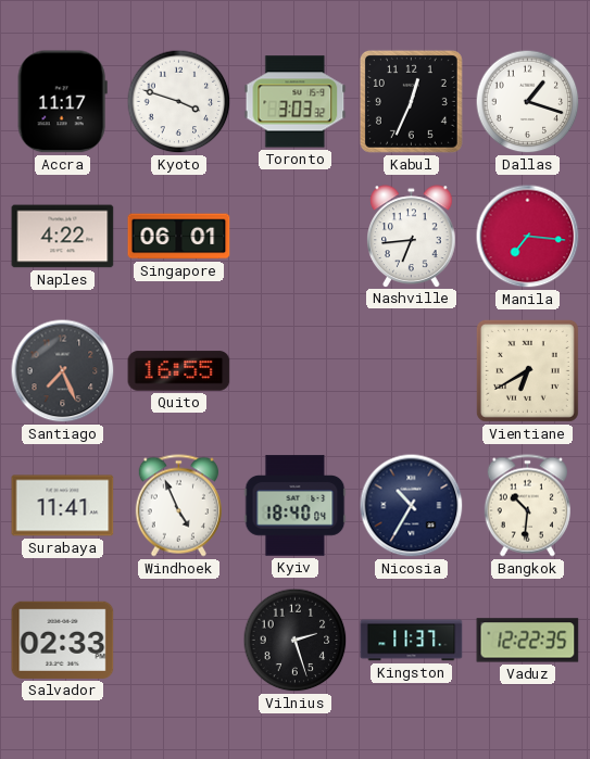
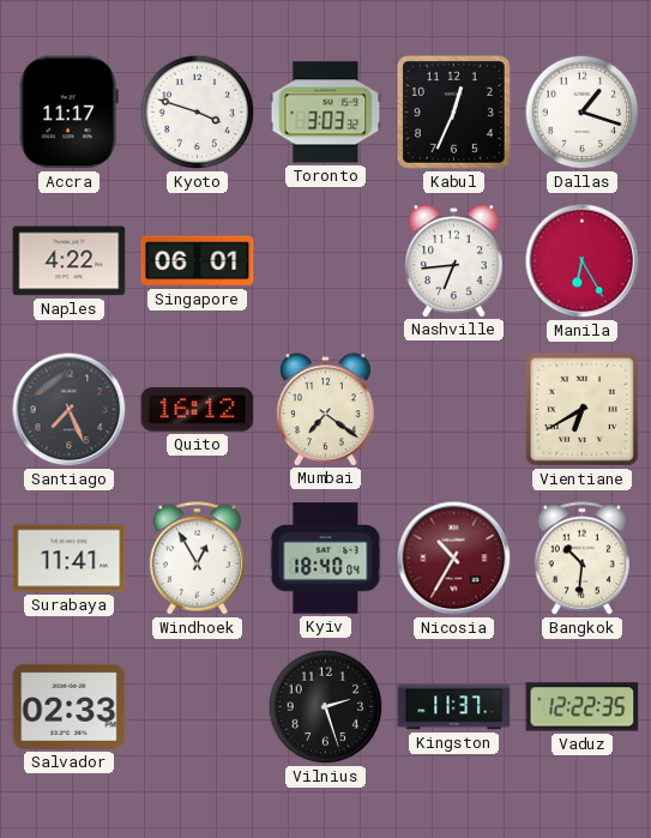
Manila: 7:16 -> 6:25
Quito: 16:55 -> 16:12
Mumbai: none -> 7:21
Windhoek: 4:56 -> 12:55
Nicosia dial: navy -> burgundy
